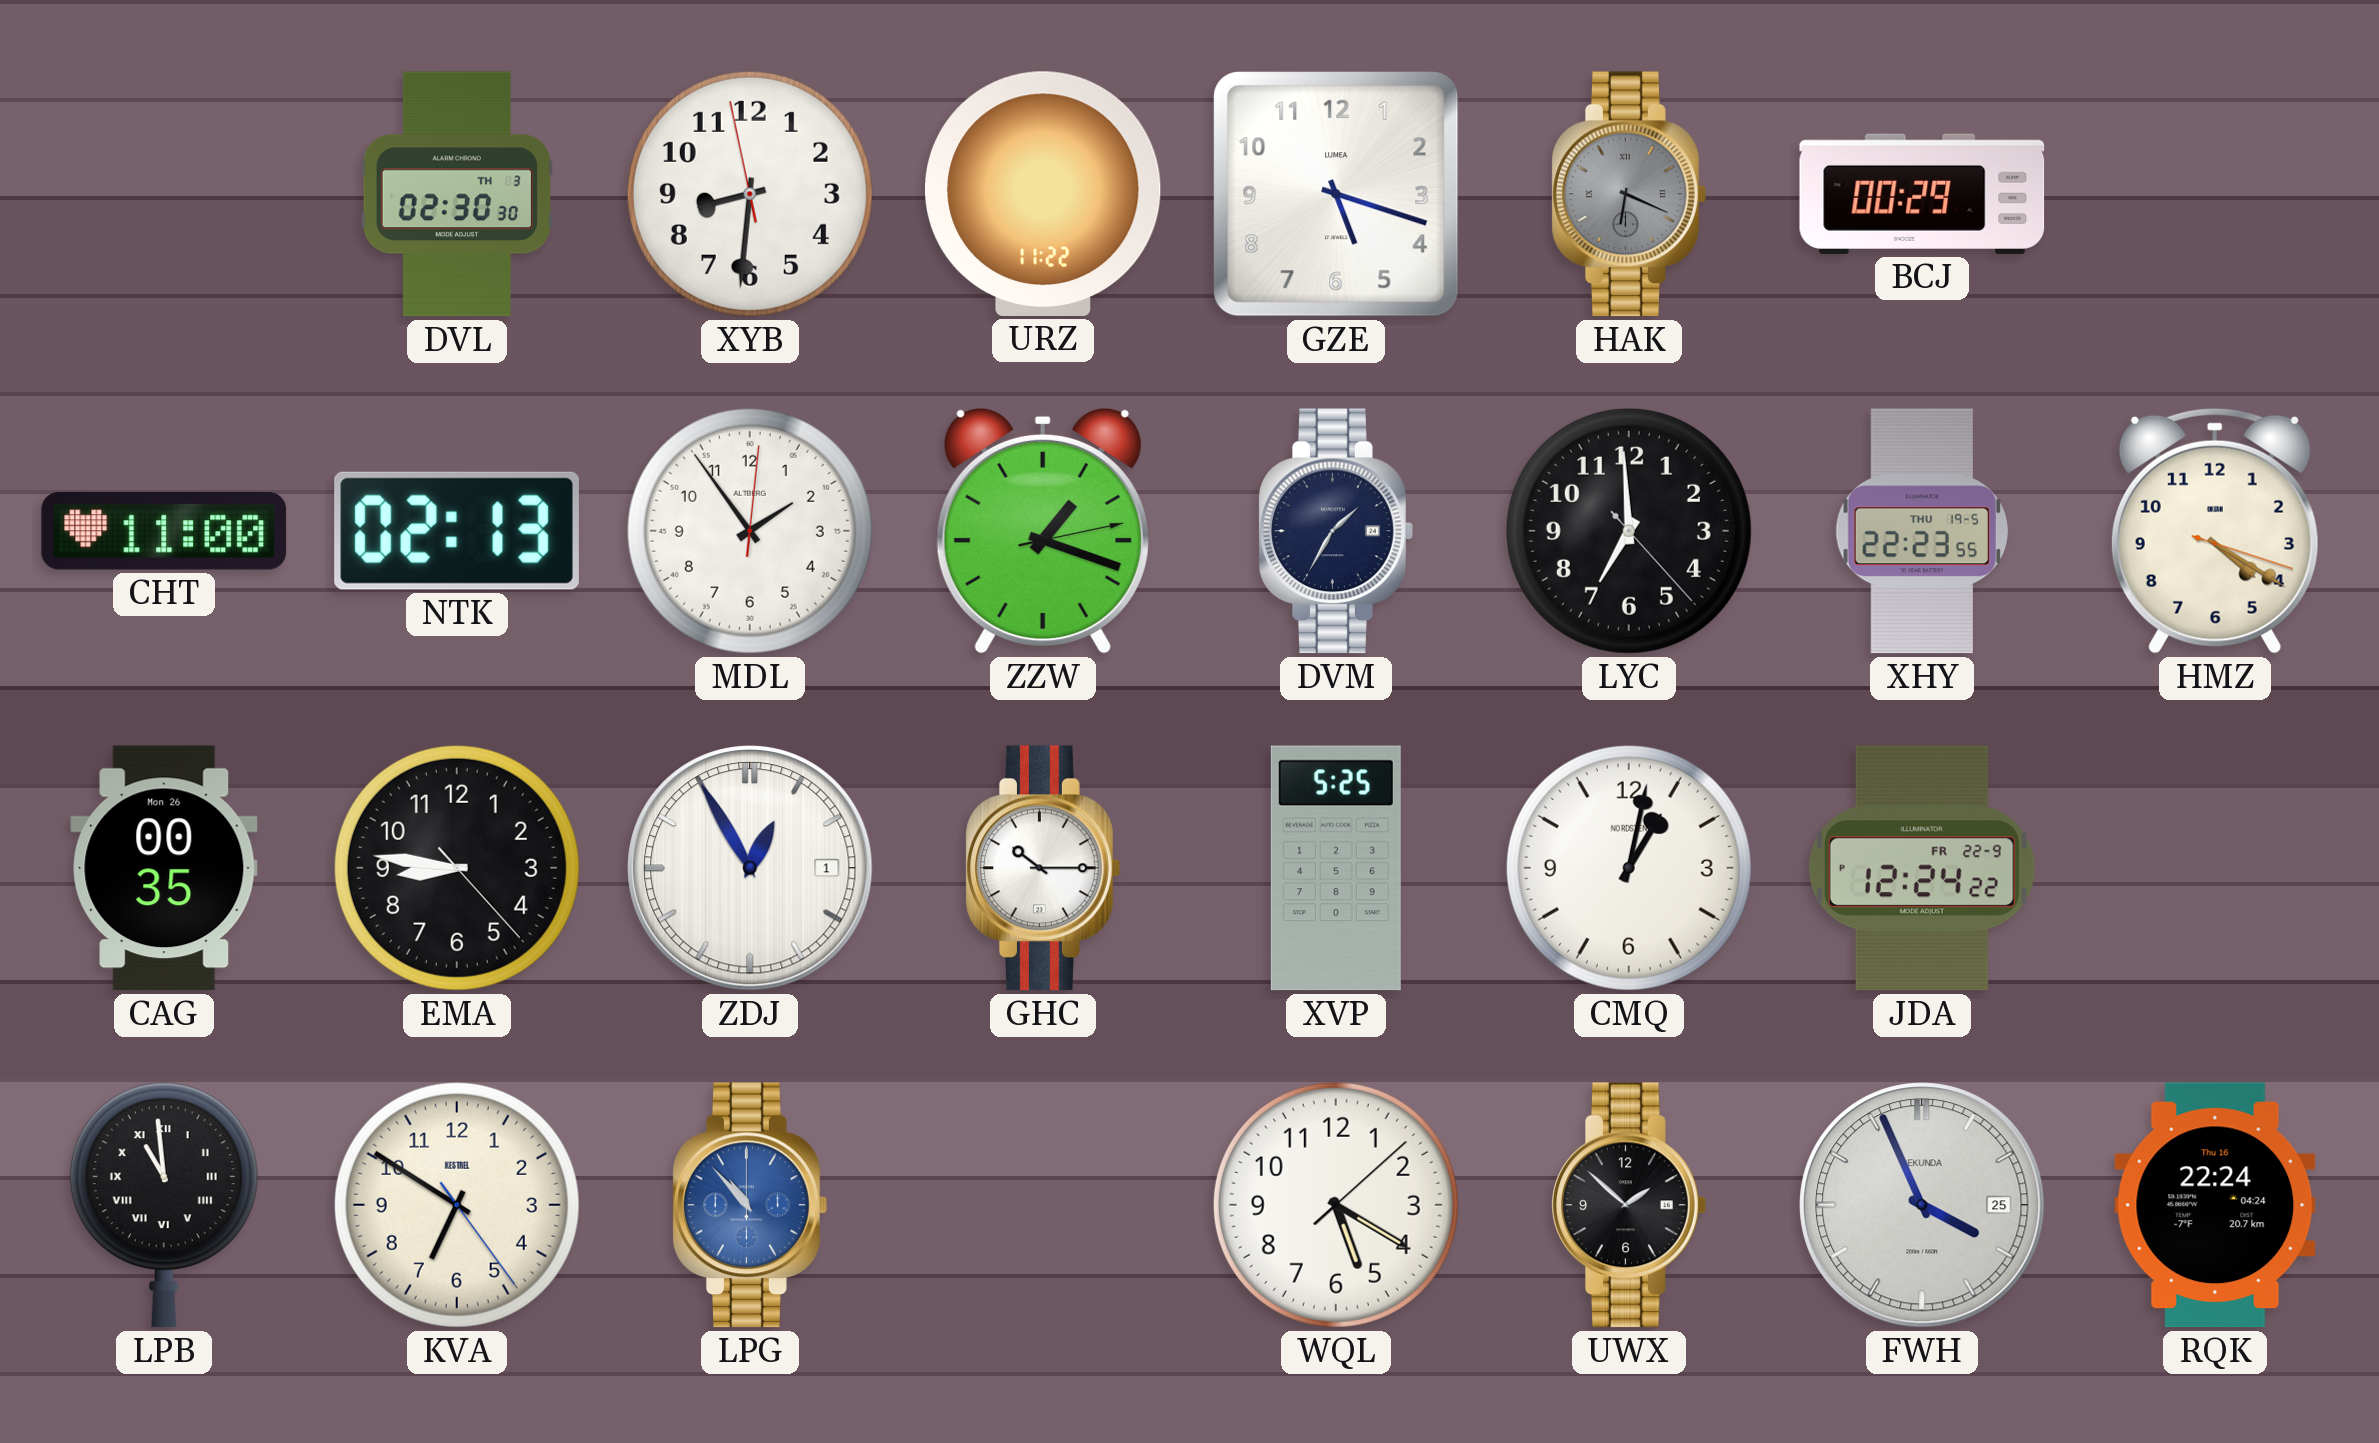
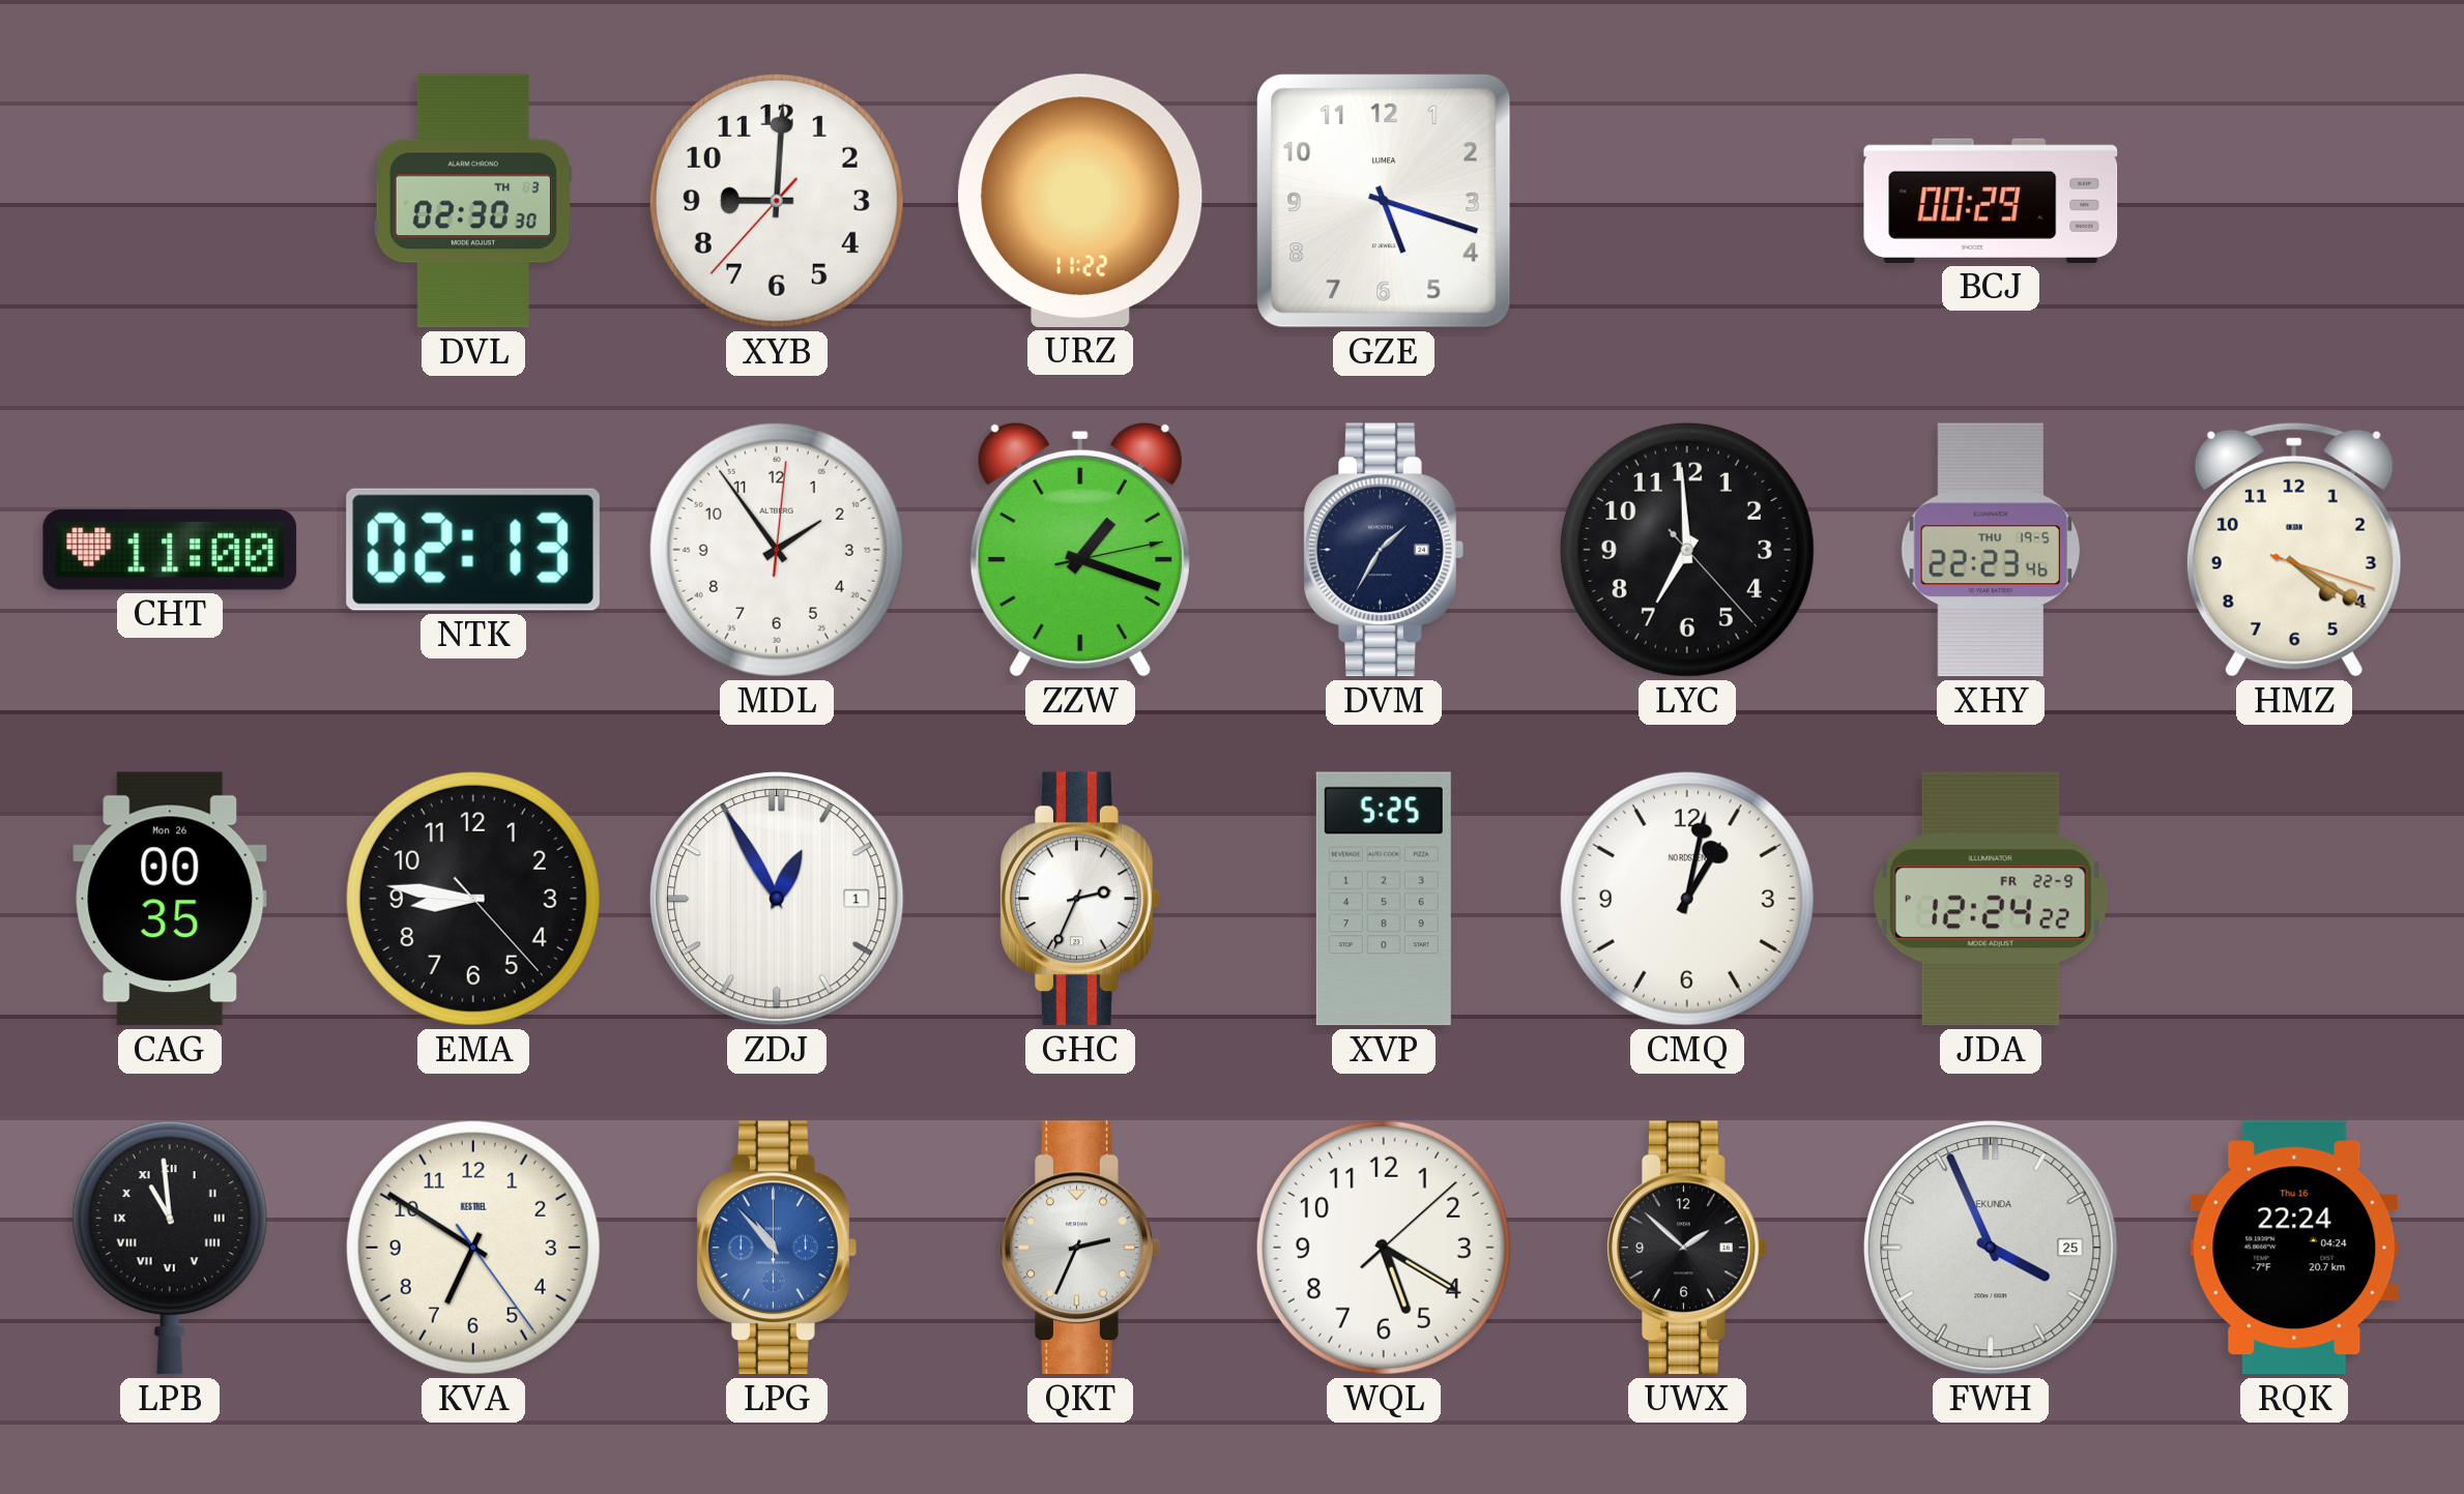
XYB: 8:30 -> 9:00
HAK: 6:19 -> none
XHY: 22:23:55 -> 22:23:46
GHC: 10:15 -> 2:34
QKT: none -> 2:34
